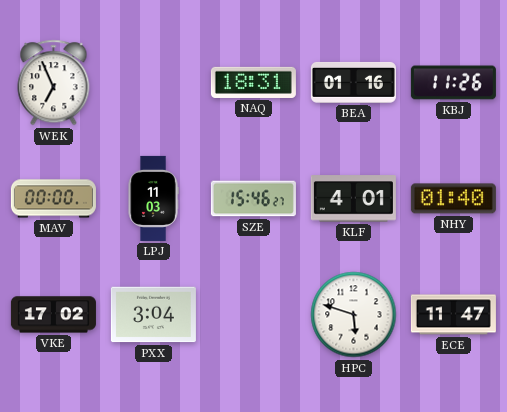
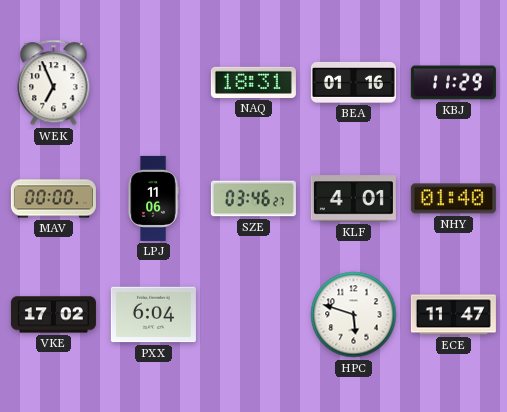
KBJ: 11:26 -> 11:29
LPJ: 11:03 -> 11:06
SZE: 15:46 -> 03:46
PXX: 3:04 -> 6:04
